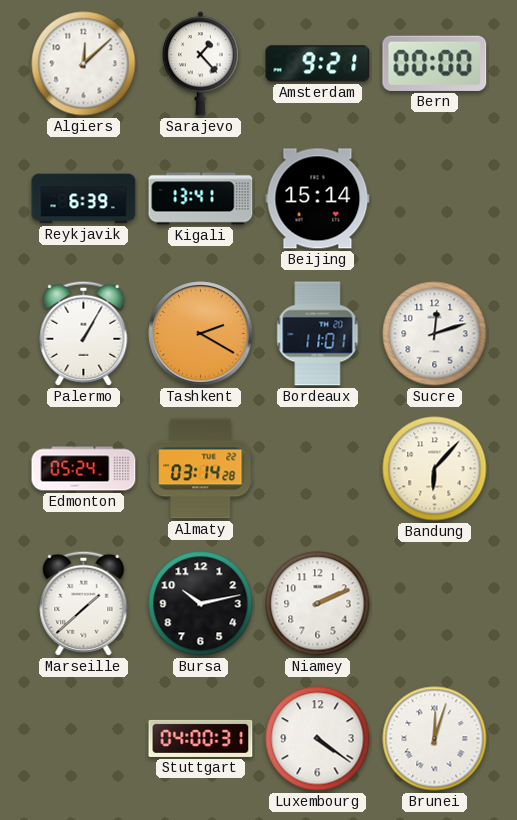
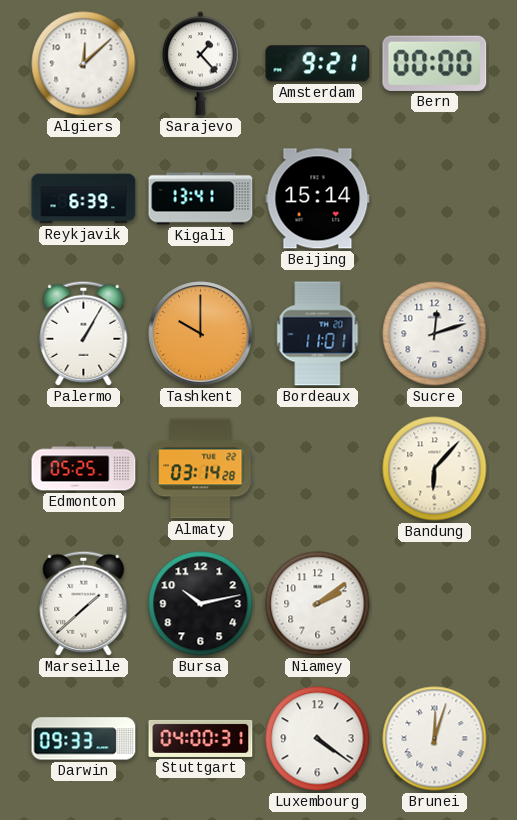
Tashkent: 2:20 -> 10:00
Edmonton: 05:24 -> 05:25
Niamey: 2:11 -> 2:09
Darwin: none -> 09:33
